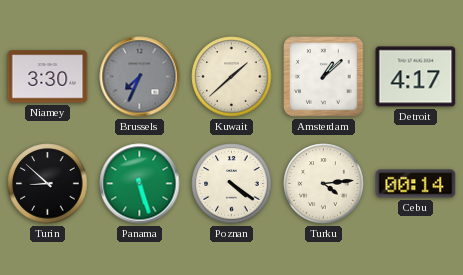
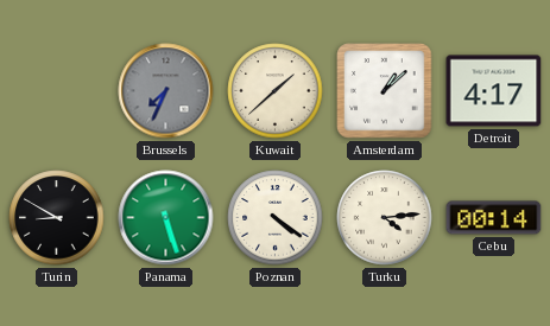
Niamey: 3:30 -> none
Turin: 8:52 -> 8:50
